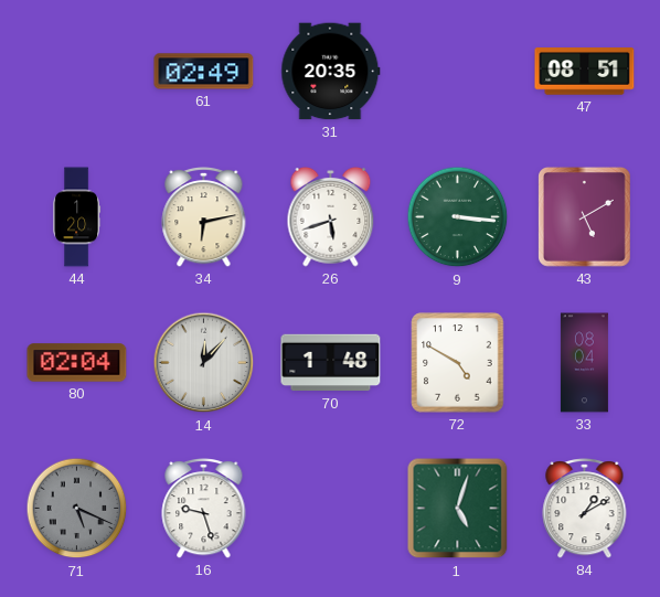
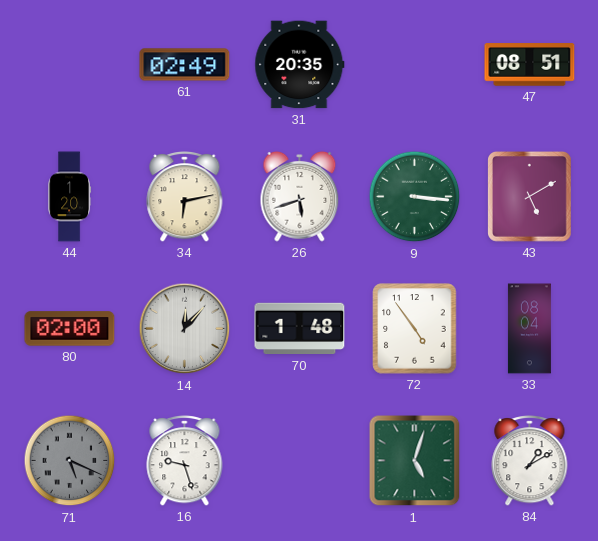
80: 02:04 -> 02:00
72: 4:50 -> 4:54
